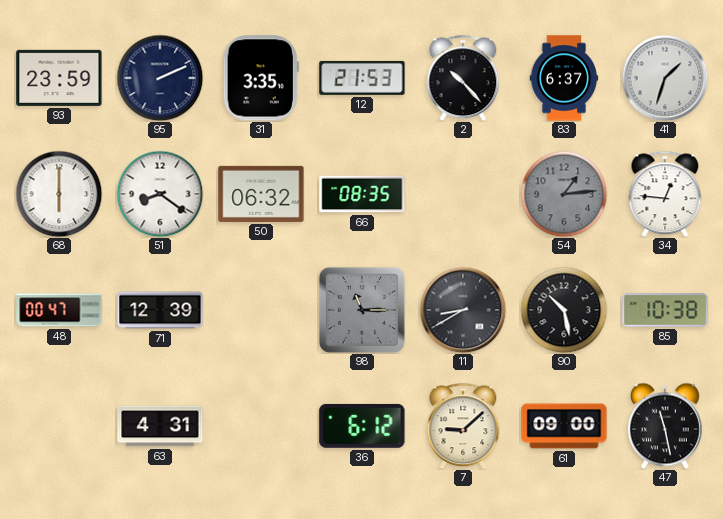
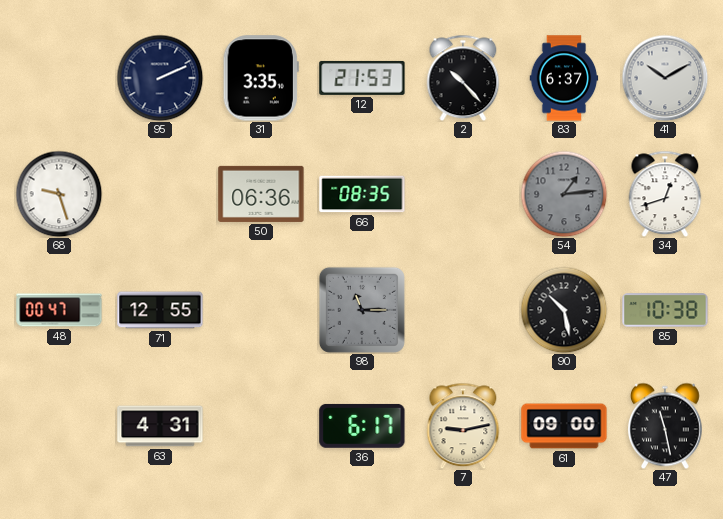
93: 23:59 -> none
41: 1:33 -> 10:10
68: 6:00 -> 9:27
51: 8:21 -> none
50: 06:32 -> 06:36
34: 12:46 -> 12:42
71: 12:39 -> 12:55
11: 8:40 -> none
36: 6:12 -> 6:17
7: 9:08 -> 9:13
